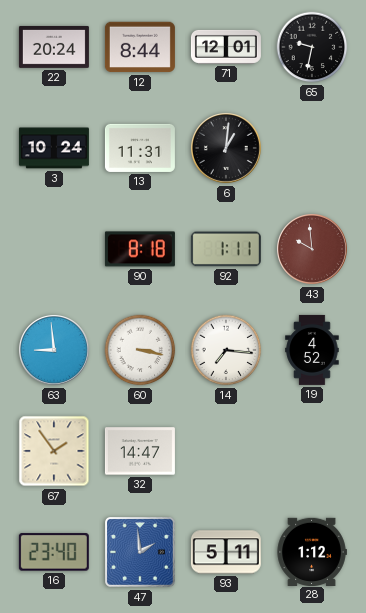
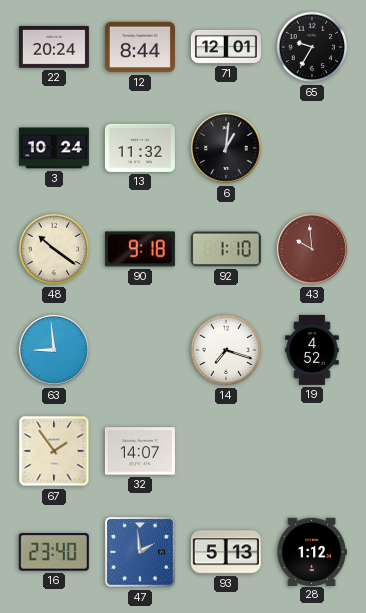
65: 9:32 -> 9:35
13: 11:31 -> 11:32
48: none -> 10:21
90: 8:18 -> 9:18
92: 1:11 -> 1:10
60: 3:17 -> none
14: 7:16 -> 7:18
32: 14:47 -> 14:07
93: 5:11 -> 5:13
